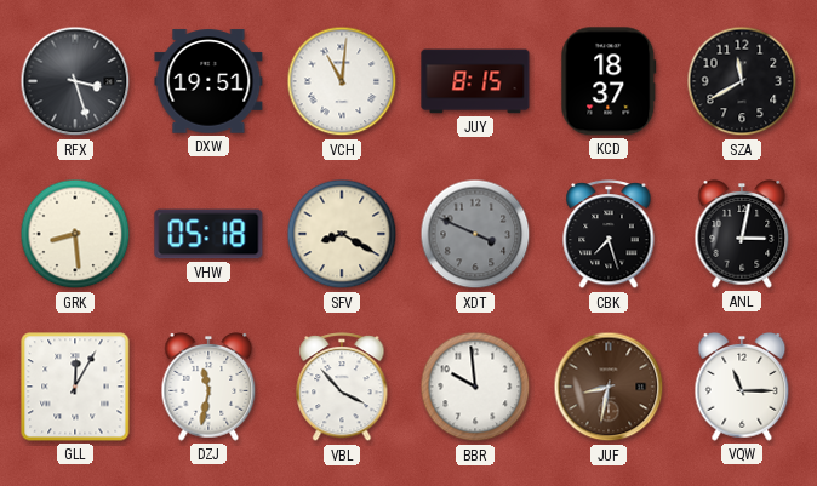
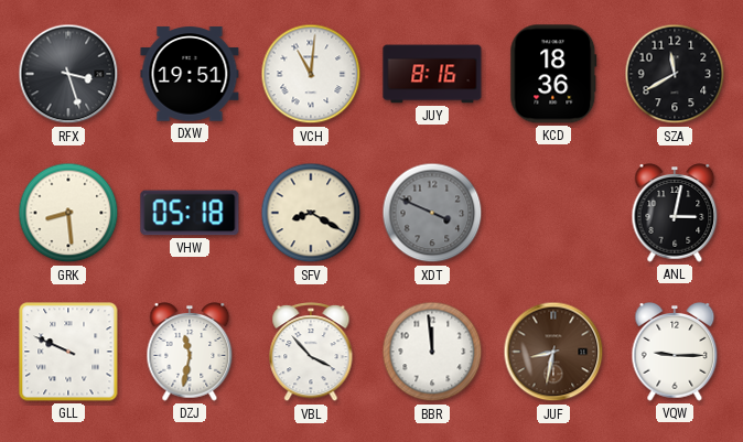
JUY: 8:15 -> 8:16
KCD: 18:37 -> 18:36
CBK: 7:27 -> none
GLL: 12:05 -> 9:49
BBR: 9:59 -> 11:59
VQW: 11:15 -> 9:15
